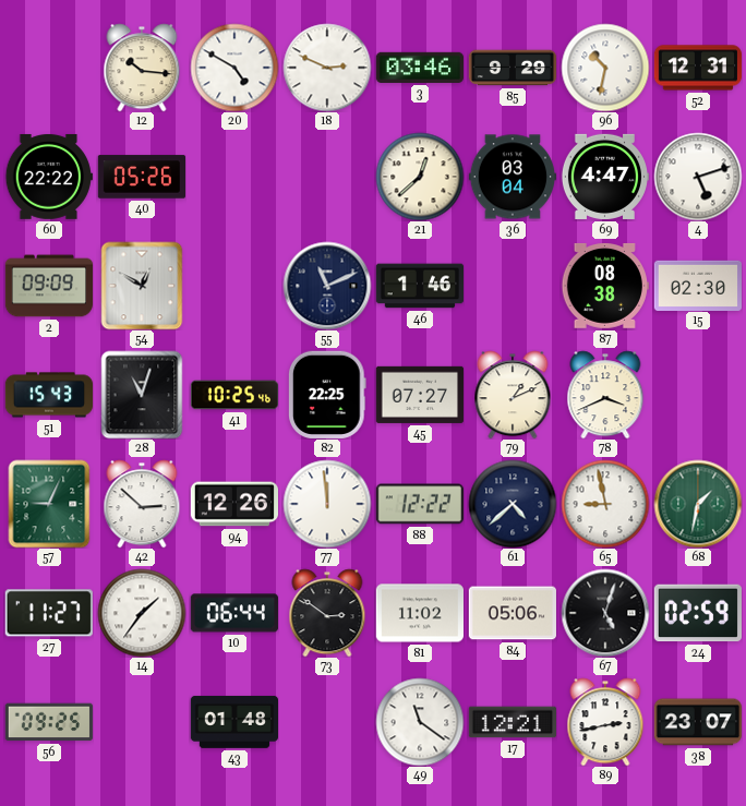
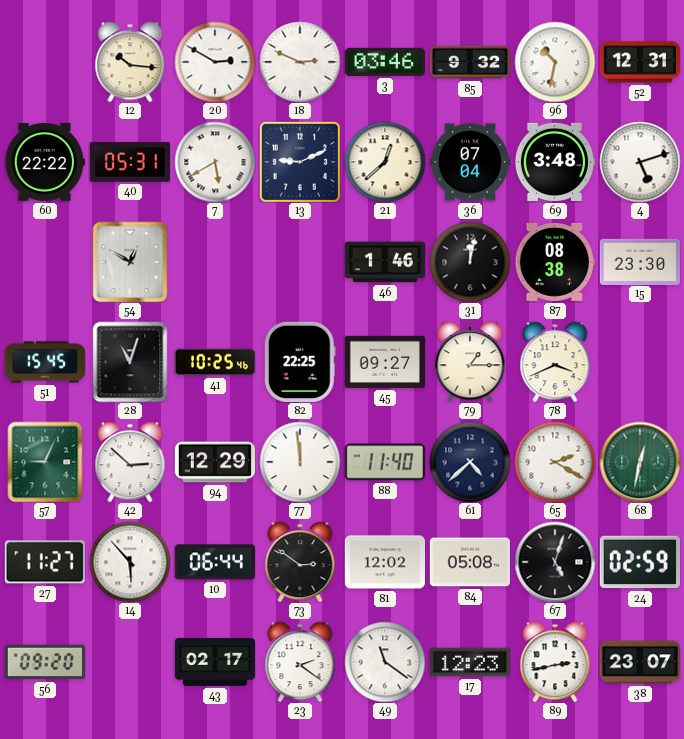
20: 4:50 -> 2:50
85: 9:29 -> 9:32
40: 05:26 -> 05:31
7: none -> 5:40
13: none -> 9:11
36: 03:04 -> 07:04
69: 4:47 -> 3:48
2: 09:09 -> none
55: 11:11 -> none
31: none -> 12:02
15: 02:30 -> 23:30
51: 15:43 -> 15:45
45: 07:27 -> 09:27
79: 1:11 -> 1:15
94: 12:26 -> 12:29
88: 12:22 -> 11:40
65: 8:58 -> 2:20
68: 1:32 -> 12:32
14: 1:36 -> 5:53
81: 11:02 -> 12:02
84: 05:06 -> 05:08
56: 09:25 -> 09:20
43: 01:48 -> 02:17
23: none -> 2:21
17: 12:21 -> 12:23
